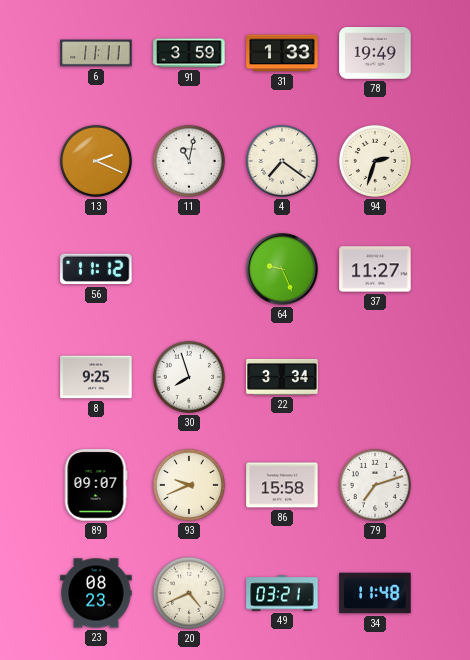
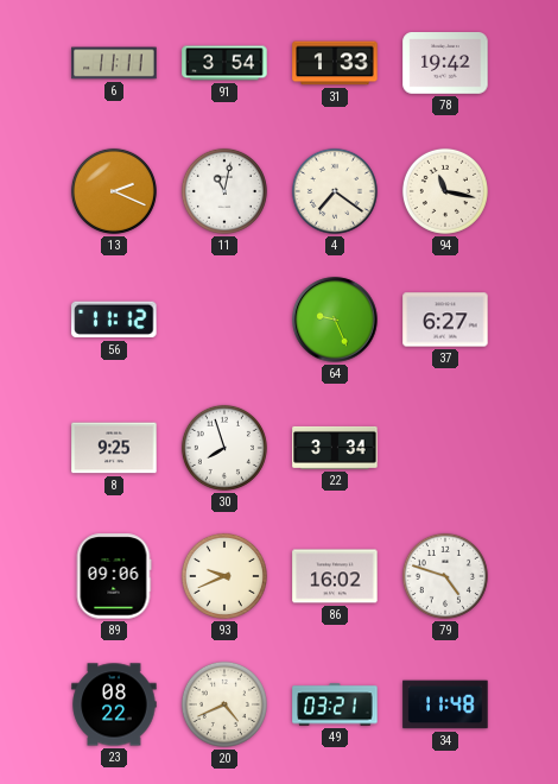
91: 3:59 -> 3:54
78: 19:49 -> 19:42
94: 2:33 -> 11:17
37: 11:27 -> 6:27
89: 09:07 -> 09:06
86: 15:58 -> 16:02
79: 7:12 -> 4:48
23: 08:23 -> 08:22
